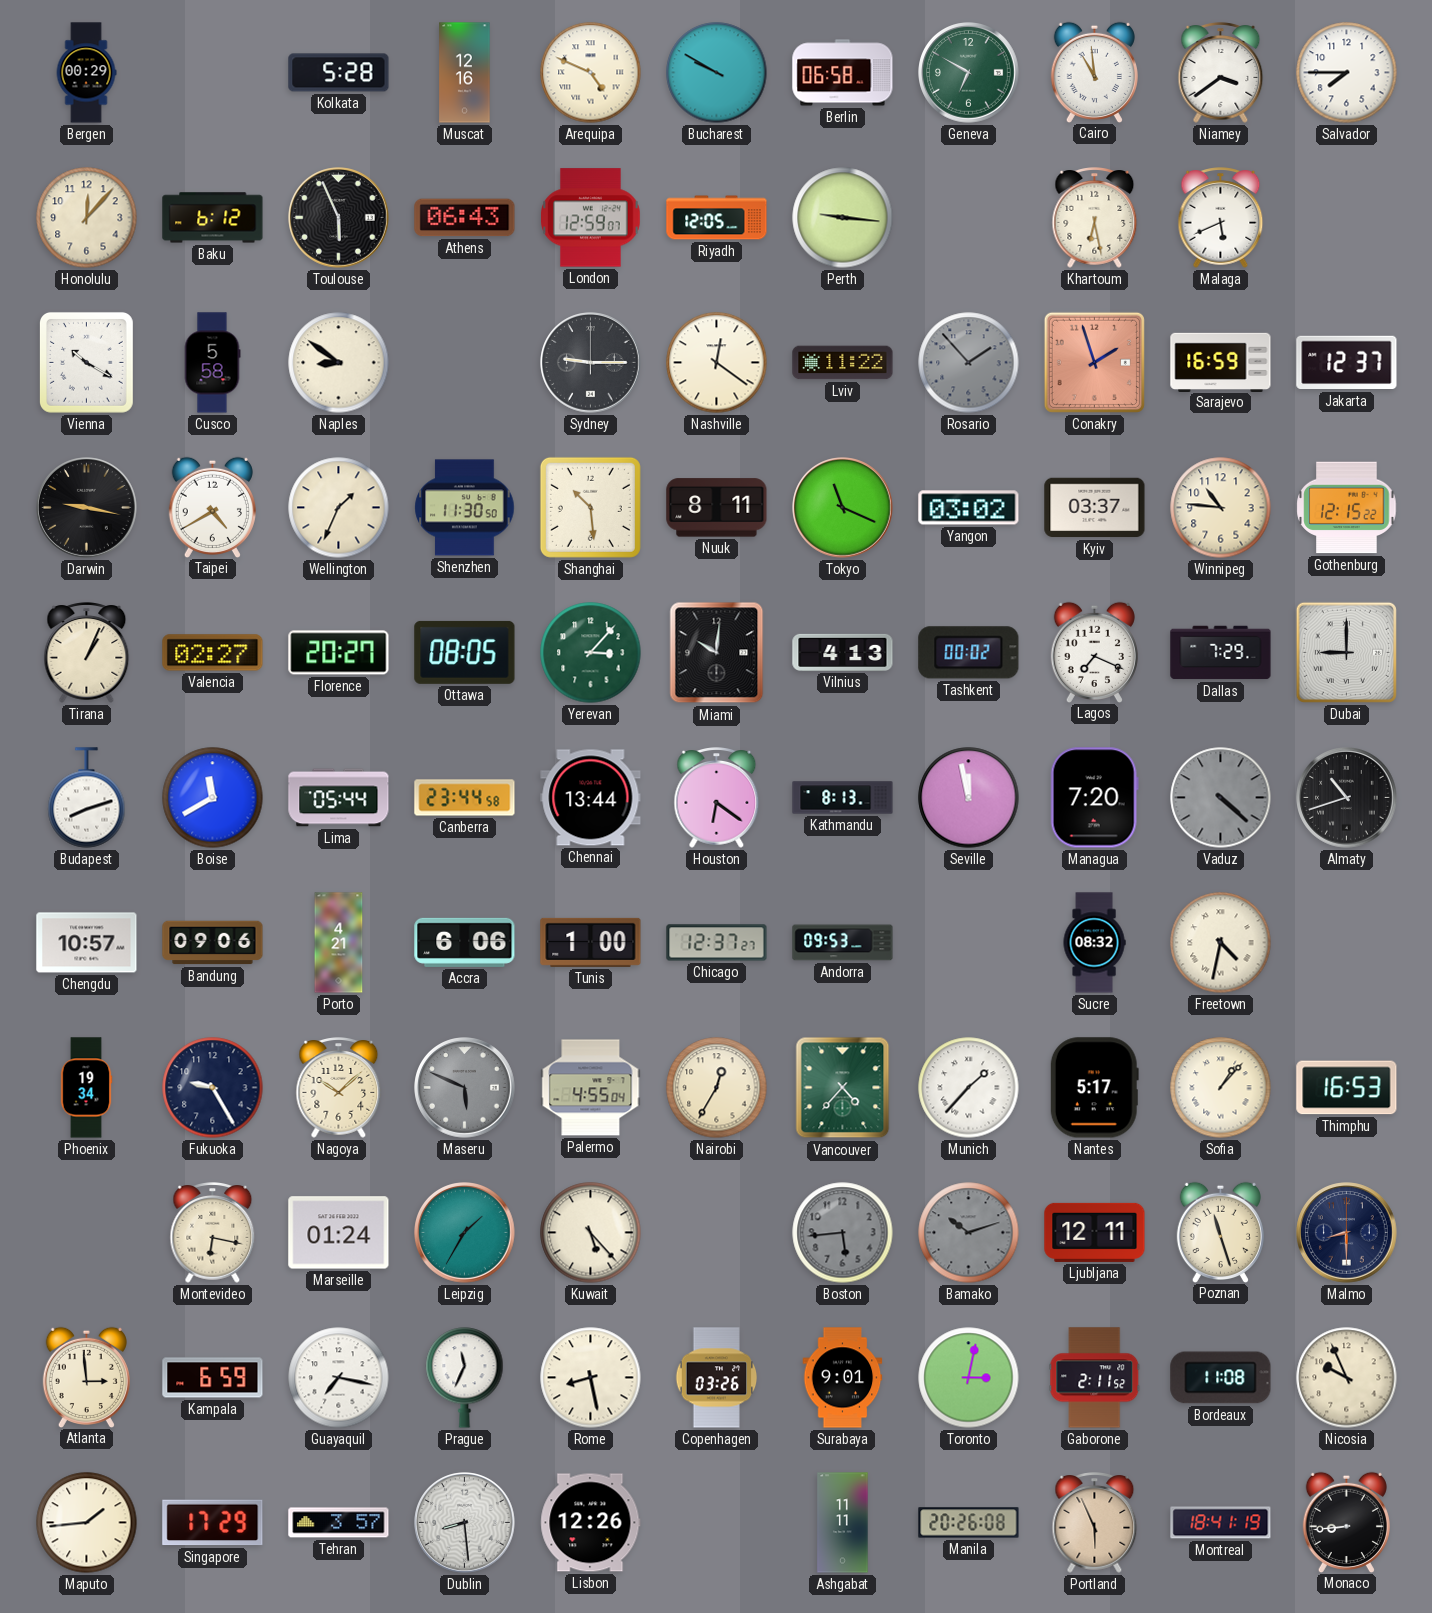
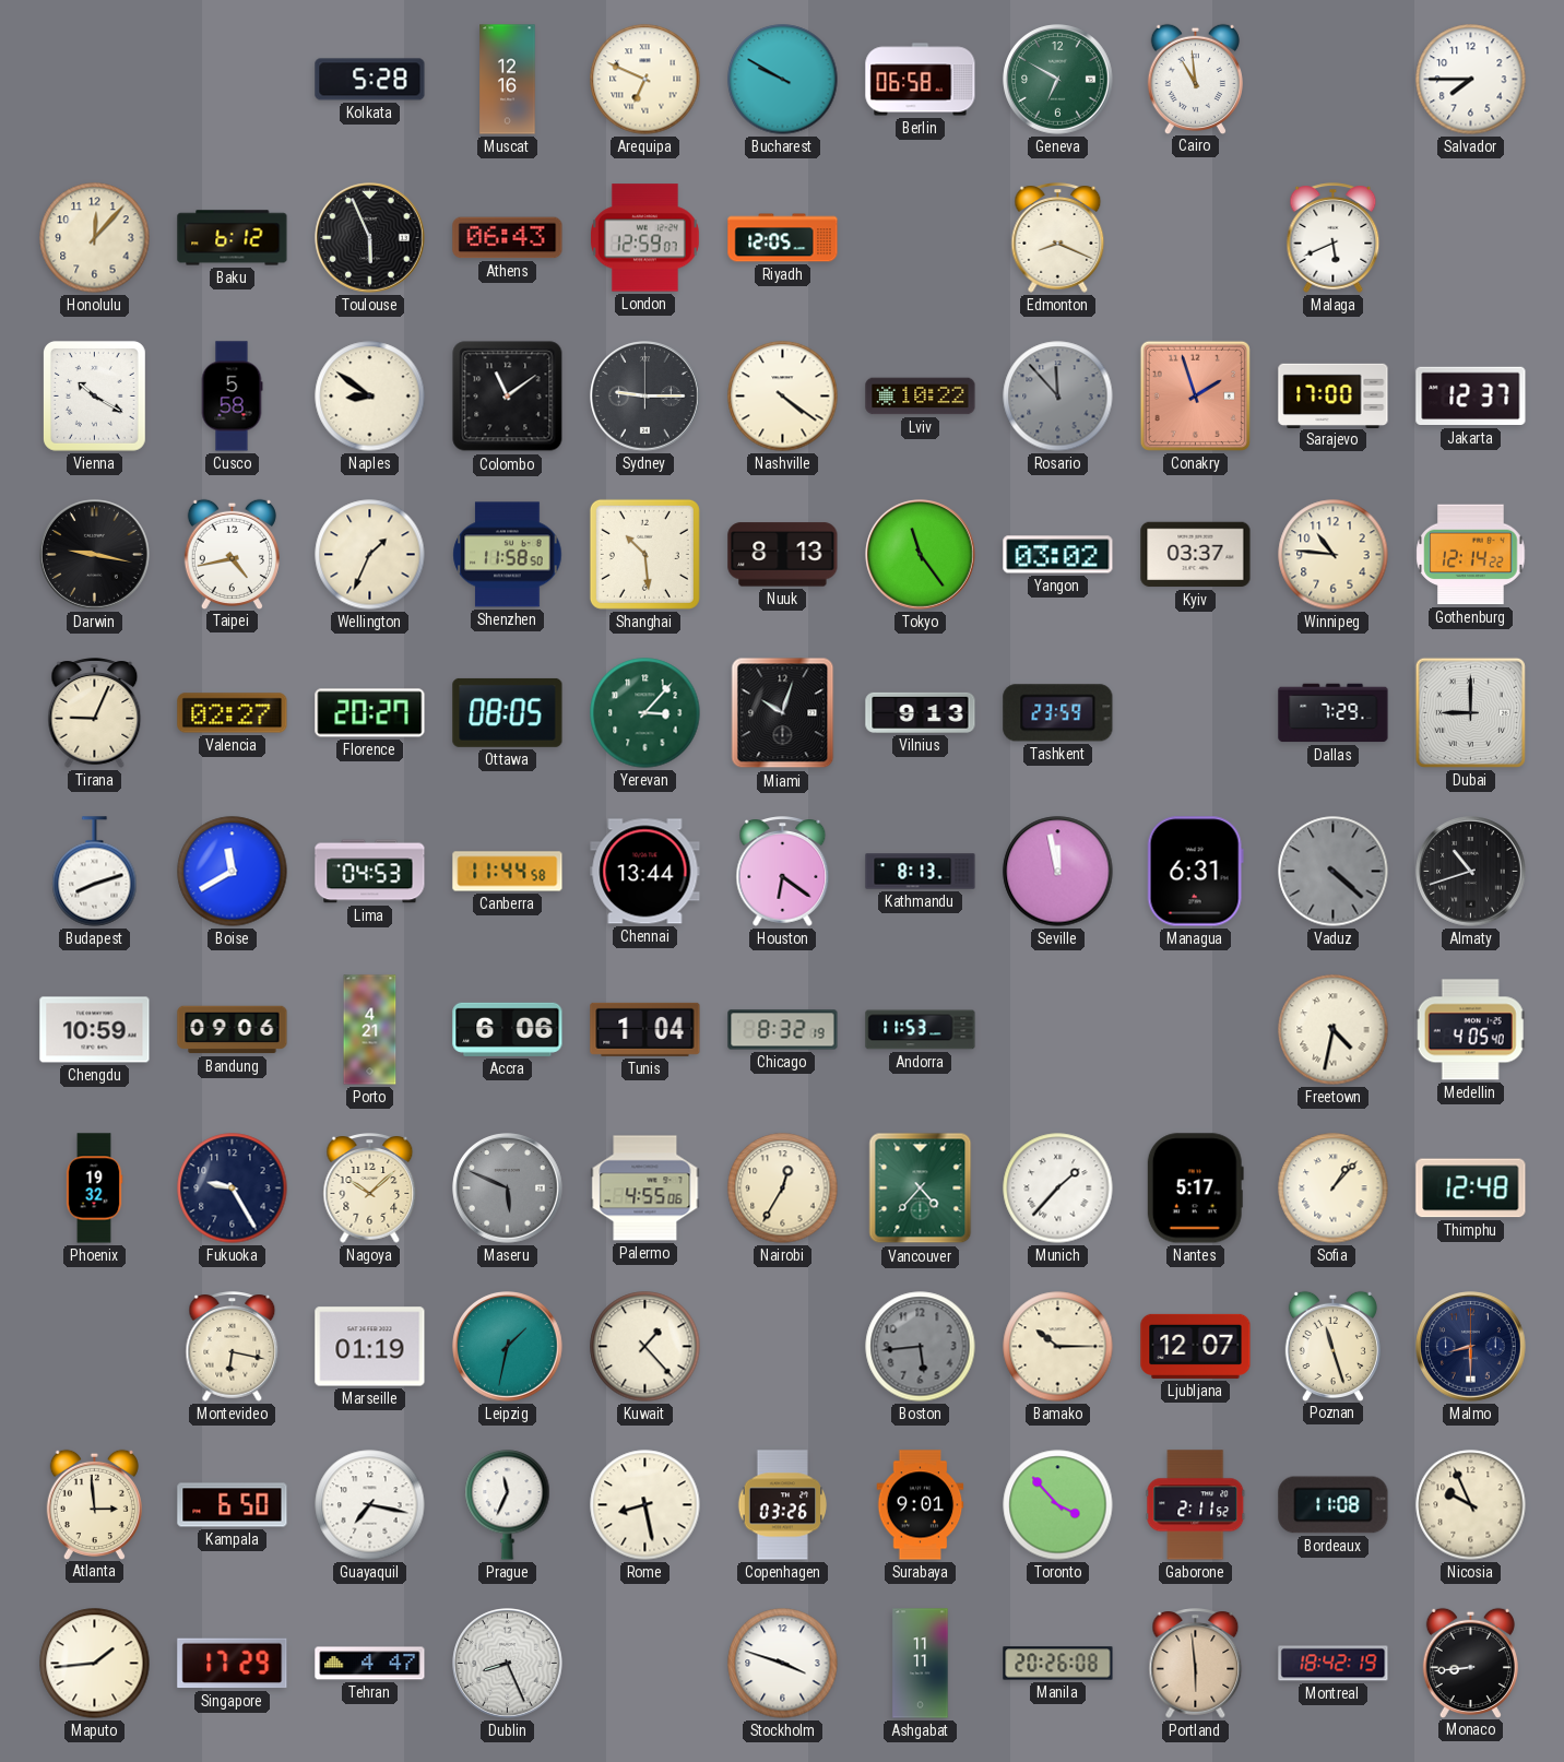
Bergen: 00:29 -> none
Arequipa: 4:49 -> 6:49
Niamey: 3:39 -> none
Perth: 9:16 -> none
Edmonton: none -> 8:19
Khartoum: 6:28 -> none
Colombo: none -> 11:09
Nashville: 12:21 -> 4:21
Lviv: 11:22 -> 10:22
Rosario: 1:53 -> 11:53
Sarajevo: 16:59 -> 17:00
Taipei: 4:40 -> 4:43
Shenzhen: 11:30 -> 11:58
Nuuk: 8:11 -> 8:13
Tokyo: 11:19 -> 11:24
Gothenburg: 12:15 -> 12:14
Tirana: 1:04 -> 9:04
Miami: 10:01 -> 10:03
Vilnius: 4:13 -> 9:13
Tashkent: 00:02 -> 23:59
Lagos: 7:19 -> none
Lima: 05:44 -> 04:53
Canberra: 23:44 -> 11:44
Managua: 7:20 -> 6:31
Chengdu: 10:57 -> 10:59
Tunis: 1:00 -> 1:04
Chicago: 12:37 -> 8:32
Andorra: 09:53 -> 11:53
Sucre: 08:32 -> none
Medellin: none -> 4:05
Phoenix: 19:34 -> 19:32
Palermo: 4:55:04 -> 4:55:06
Thimphu: 16:53 -> 12:48
Marseille: 01:24 -> 01:19
Leipzig: 1:35 -> 1:32
Kuwait: 5:23 -> 1:23
Bamako: 10:12 -> 10:15
Bamako dial: grey -> cream
Ljubljana: 12:11 -> 12:07
Kampala: 6:59 -> 6:50
Toronto: 3:02 -> 3:53
Tehran: 3:57 -> 4:47
Dublin: 8:29 -> 8:26
Lisbon: 12:26 -> none
Stockholm: none -> 3:48
Portland: 5:56 -> 5:59
Montreal: 18:41 -> 18:42
